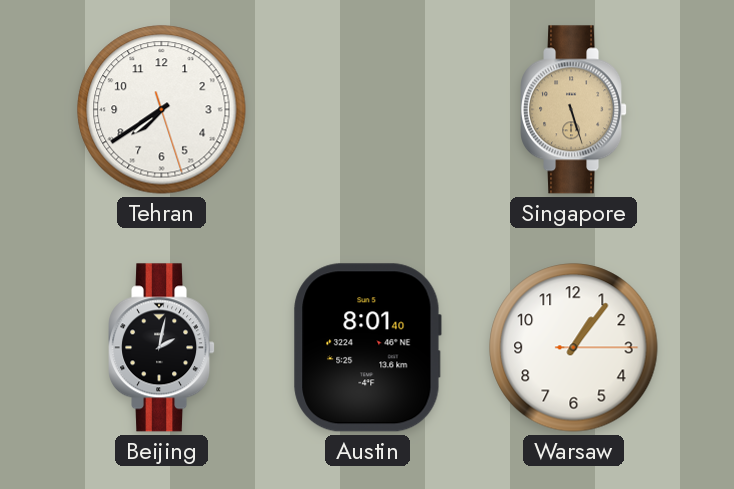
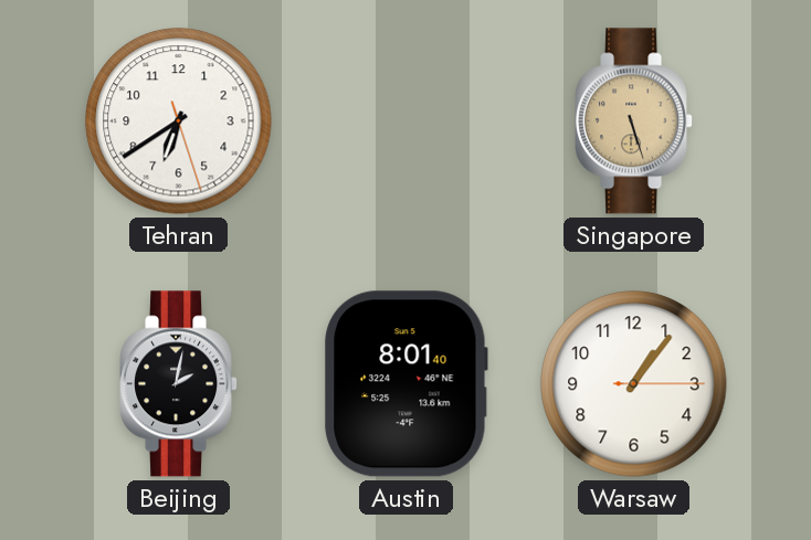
Tehran: 7:39 -> 6:39
